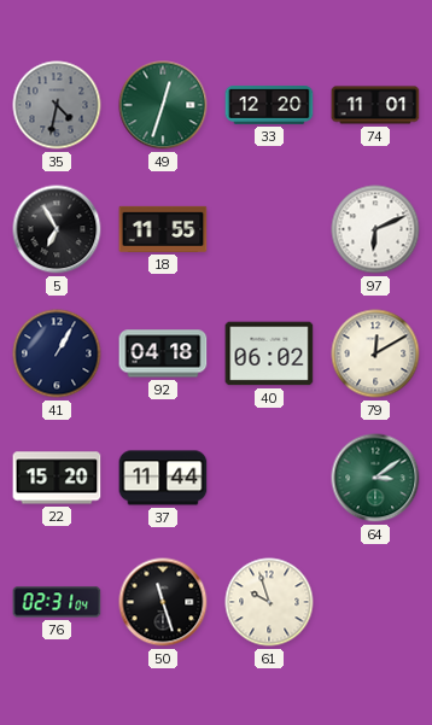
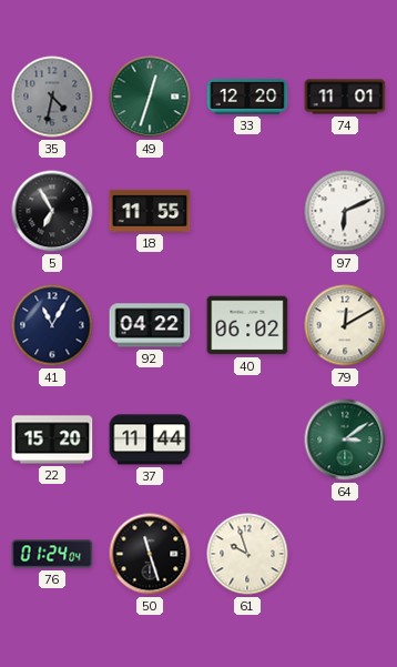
41: 1:05 -> 11:05
92: 04:18 -> 04:22
76: 02:31 -> 01:24
